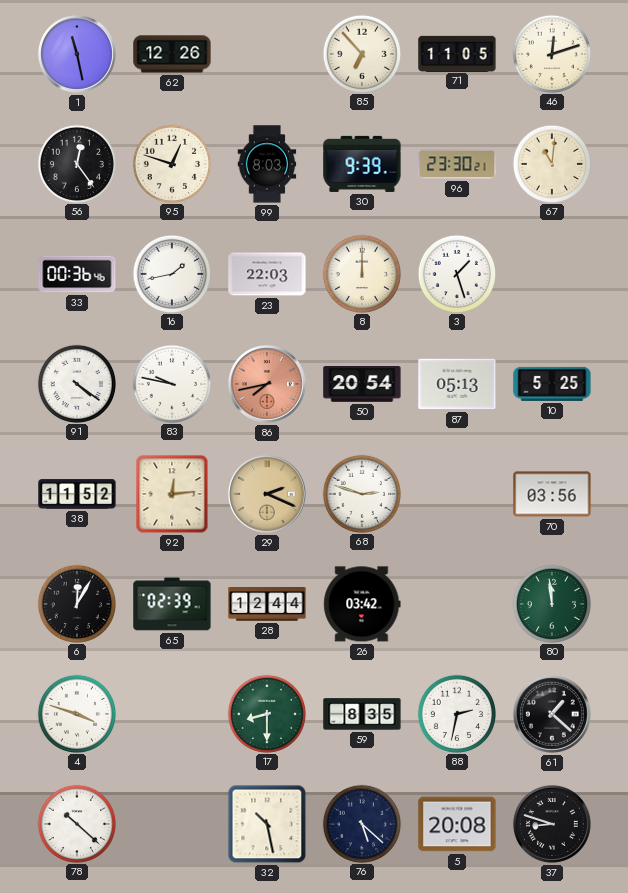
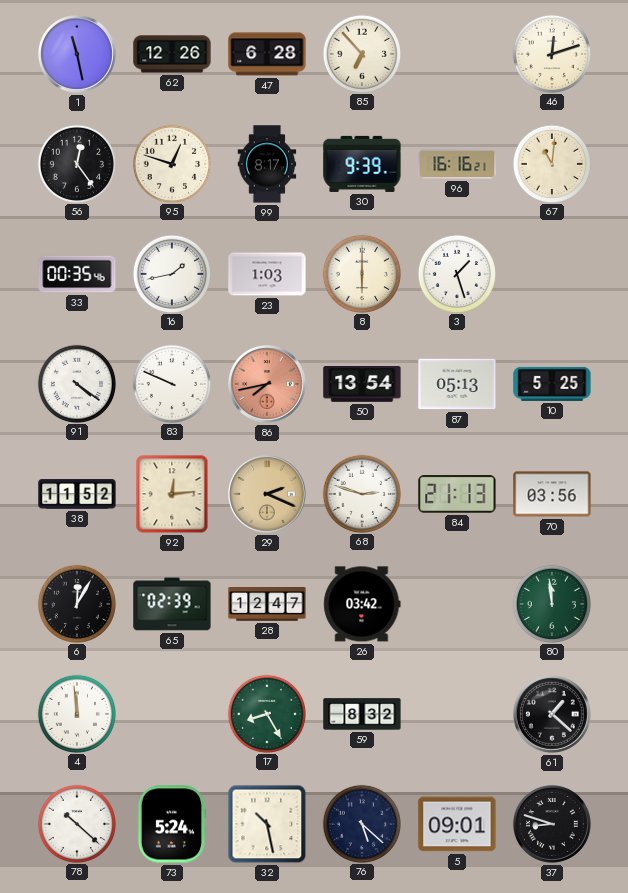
47: none -> 6:28
71: 11:05 -> none
99: 8:03 -> 8:17
96: 23:30 -> 16:16
33: 00:36 -> 00:35
23: 22:03 -> 1:03
8: 12:00 -> 6:00
83: 9:47 -> 9:49
50: 20:54 -> 13:54
84: none -> 21:13
28: 12:44 -> 12:47
4: 3:48 -> 11:59
17: 8:30 -> 8:25
59: 8:35 -> 8:32
88: 2:32 -> none
73: none -> 5:24
5: 20:08 -> 09:01
